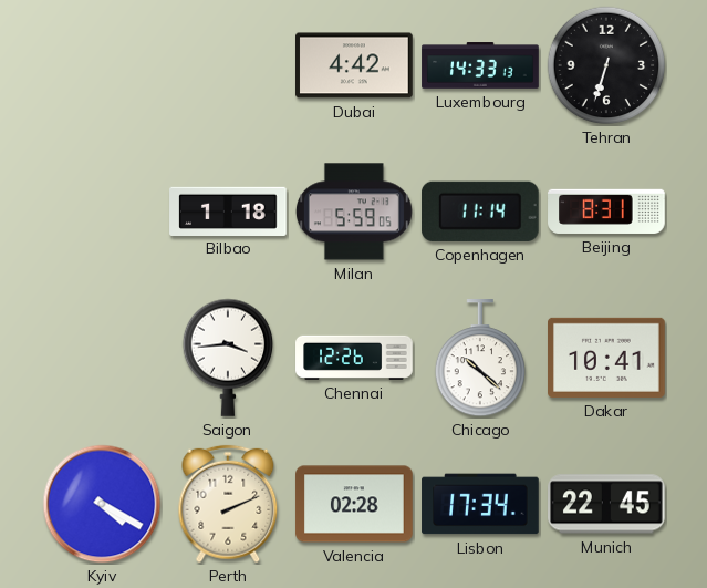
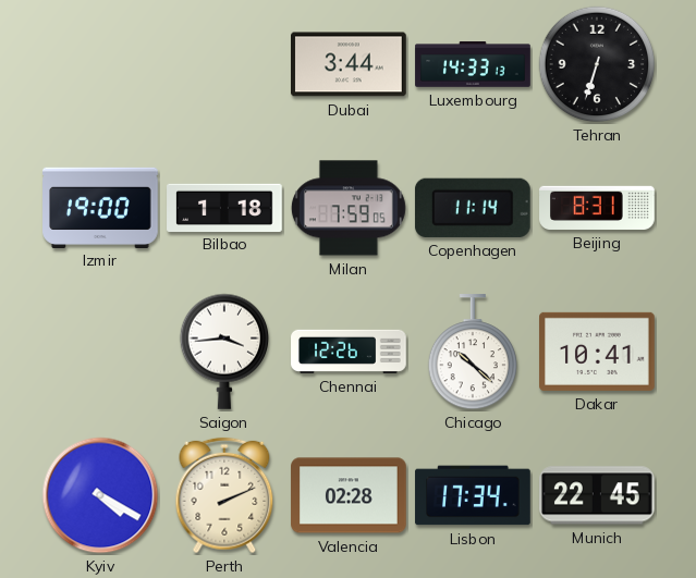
Dubai: 4:42 -> 3:44
Izmir: none -> 19:00
Milan: 5:59 -> 7:59
